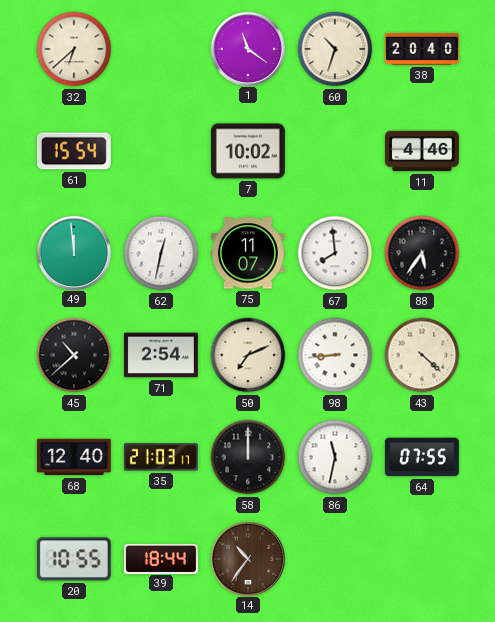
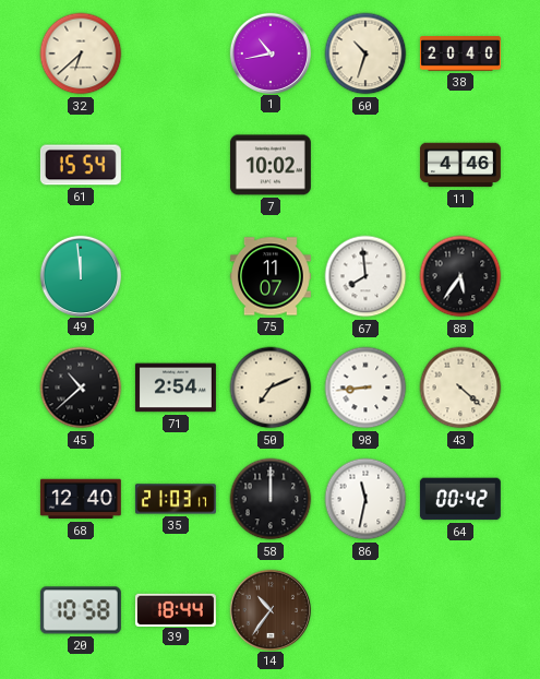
1: 11:21 -> 10:43
62: 12:32 -> none
64: 07:55 -> 00:42
20: 10:55 -> 10:58
